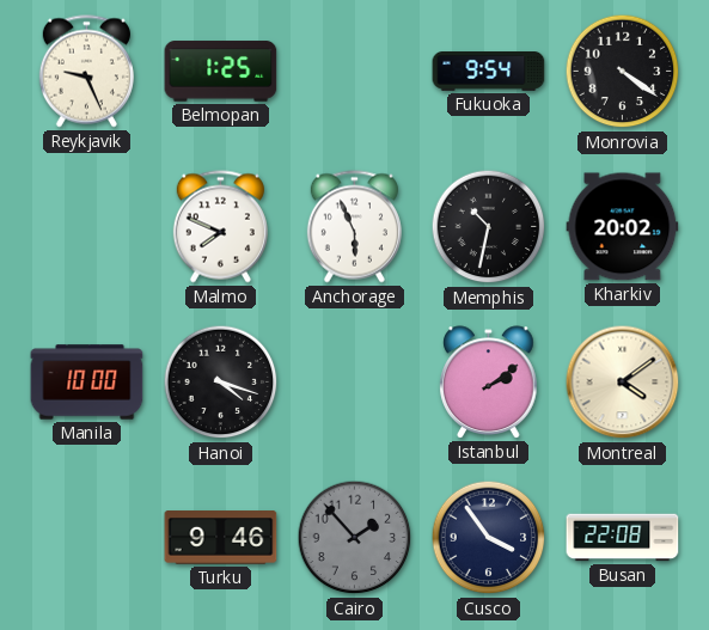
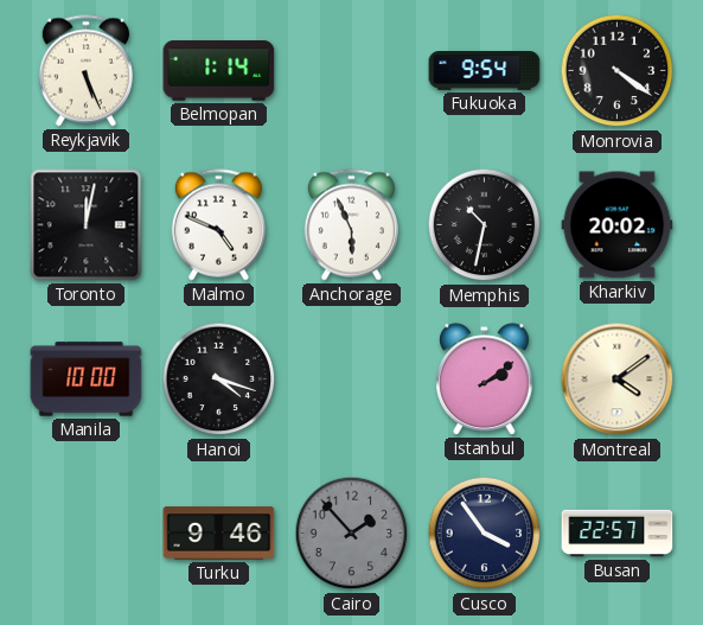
Reykjavik: 9:26 -> 5:26
Belmopan: 1:25 -> 1:14
Toronto: none -> 12:02
Malmo: 7:49 -> 4:49
Busan: 22:08 -> 22:57
